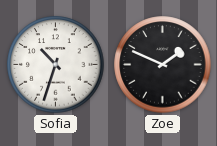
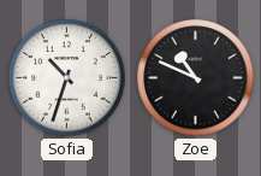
Zoe: 1:49 -> 10:49
